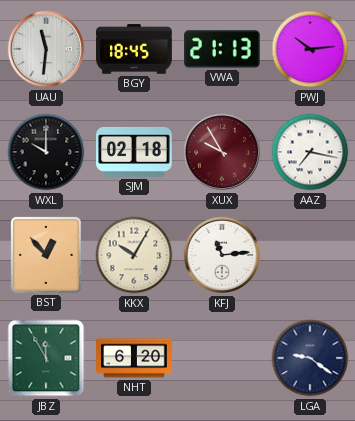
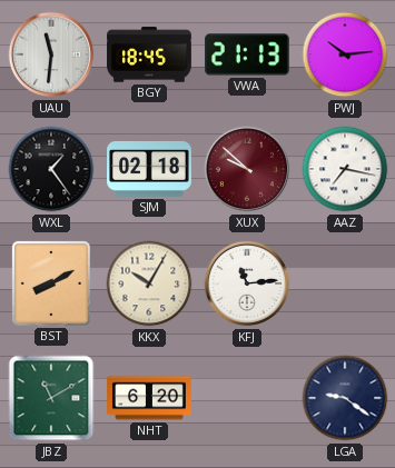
WXL: 10:00 -> 1:24
XUX: 9:55 -> 9:52
BST: 12:53 -> 8:10
JBZ: 11:55 -> 11:10
